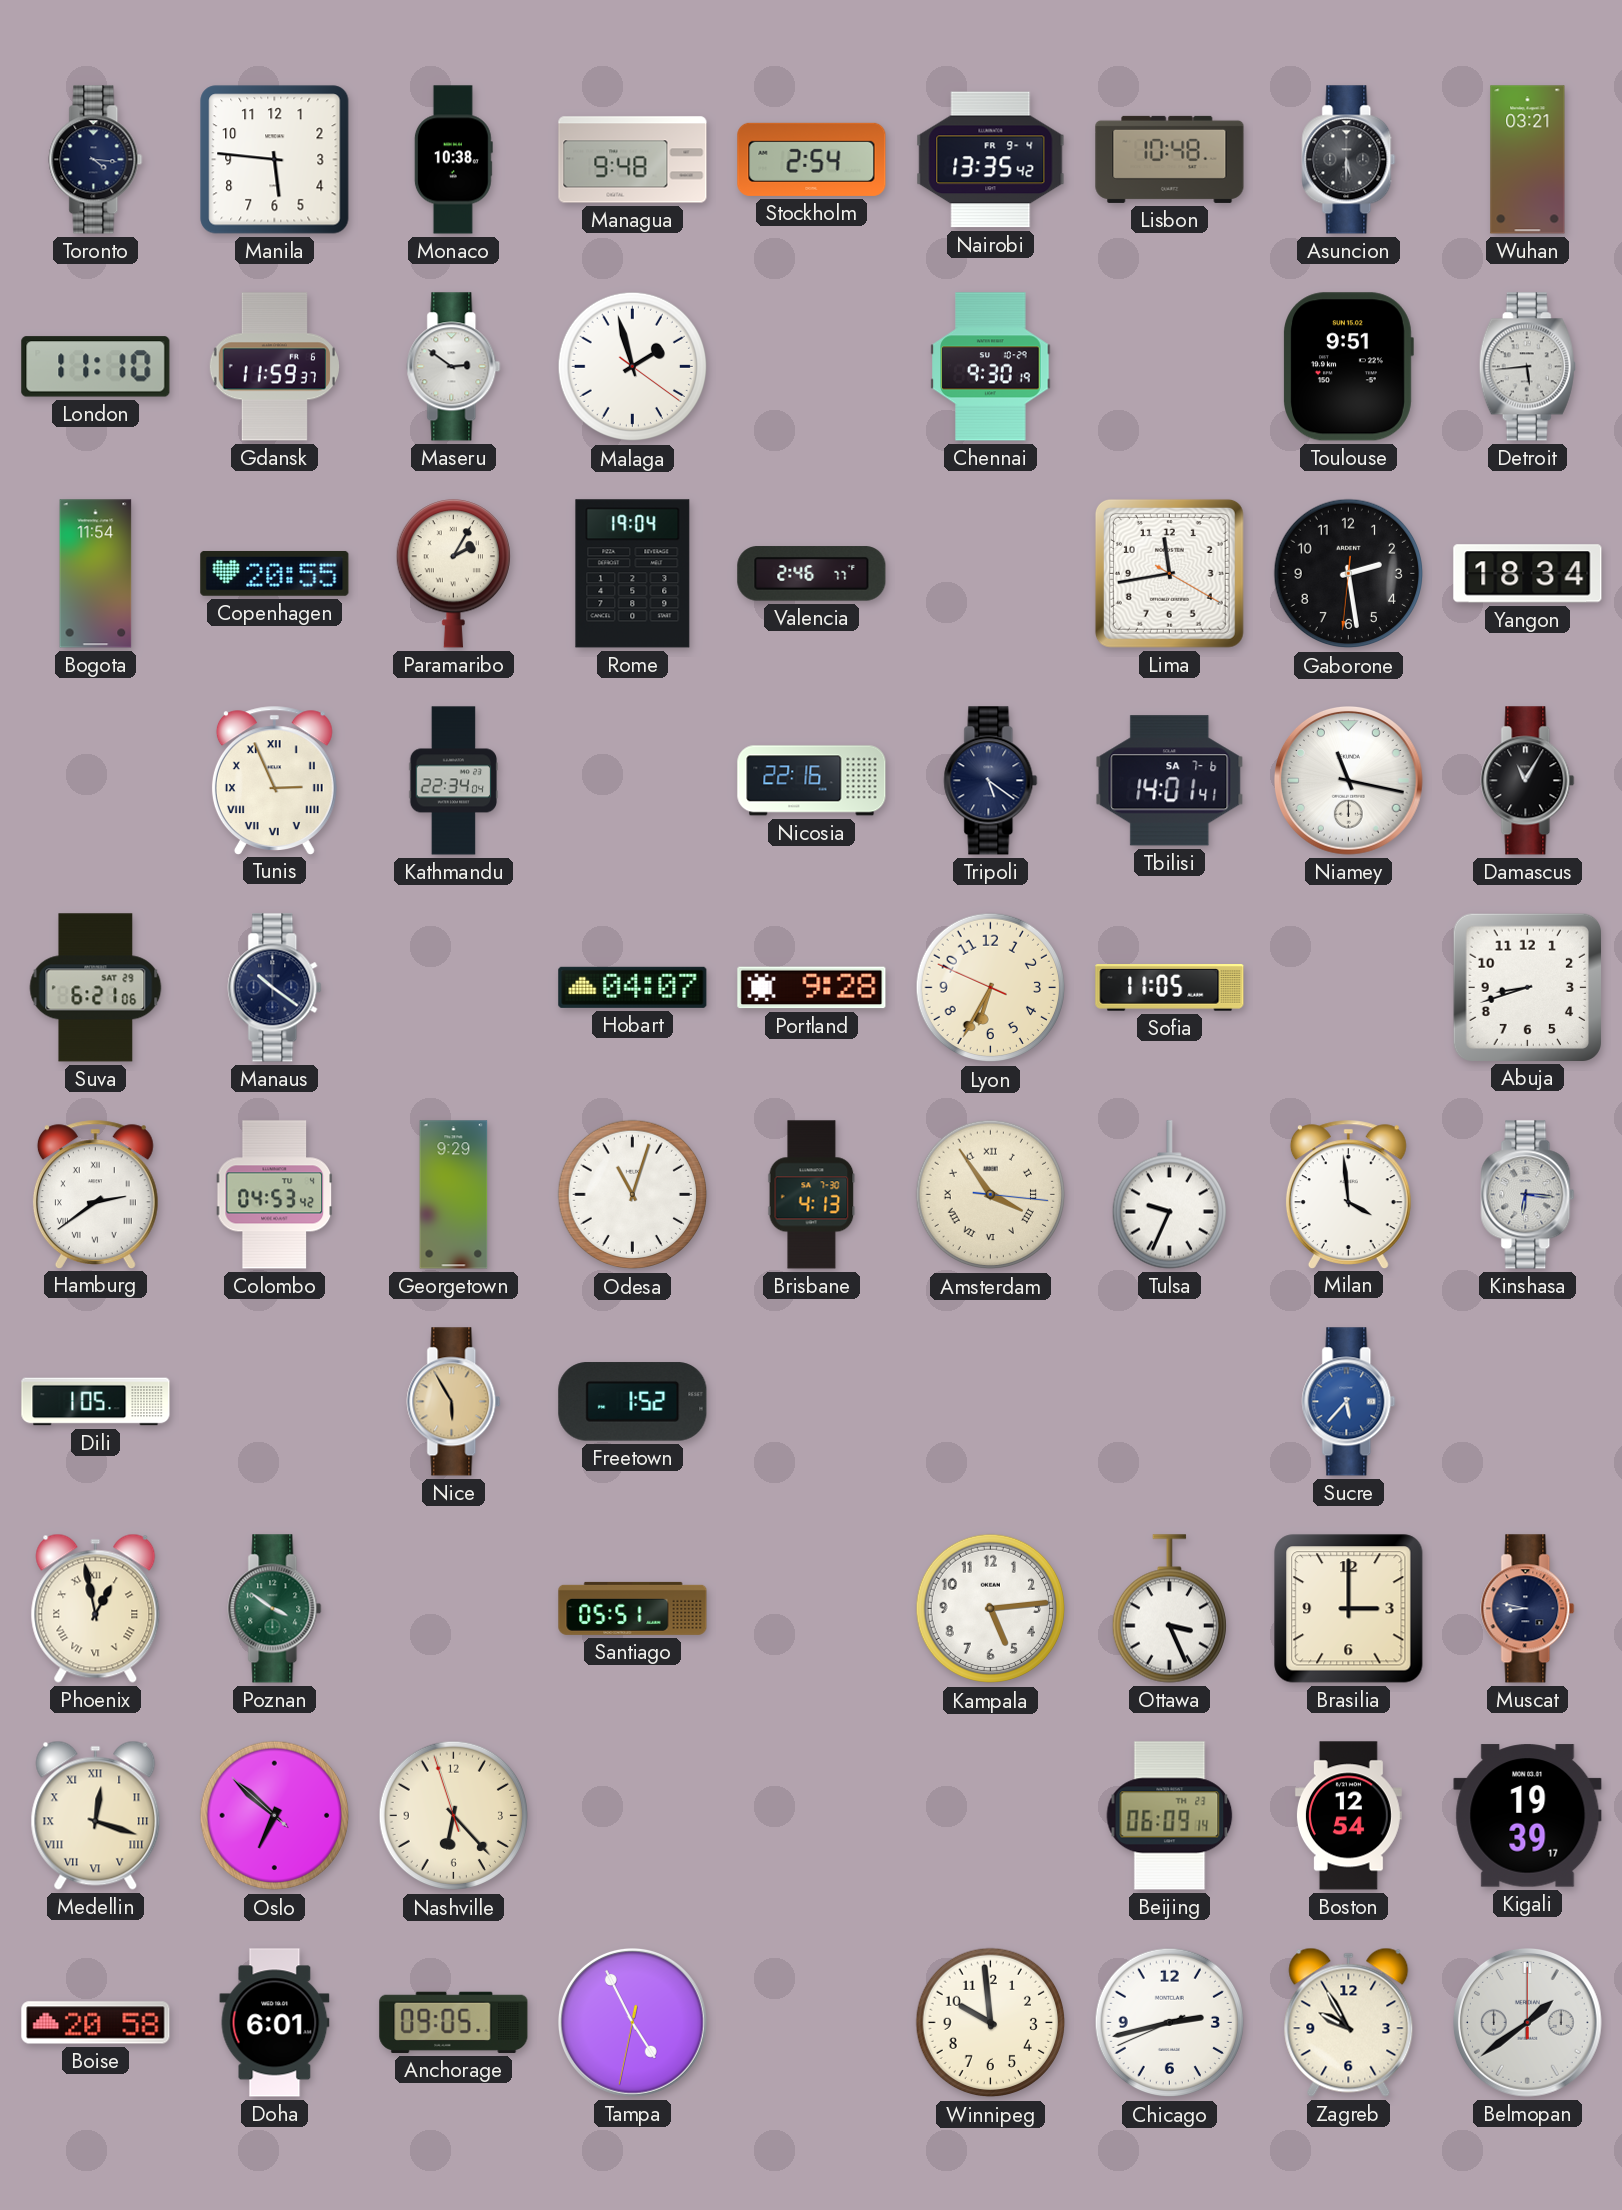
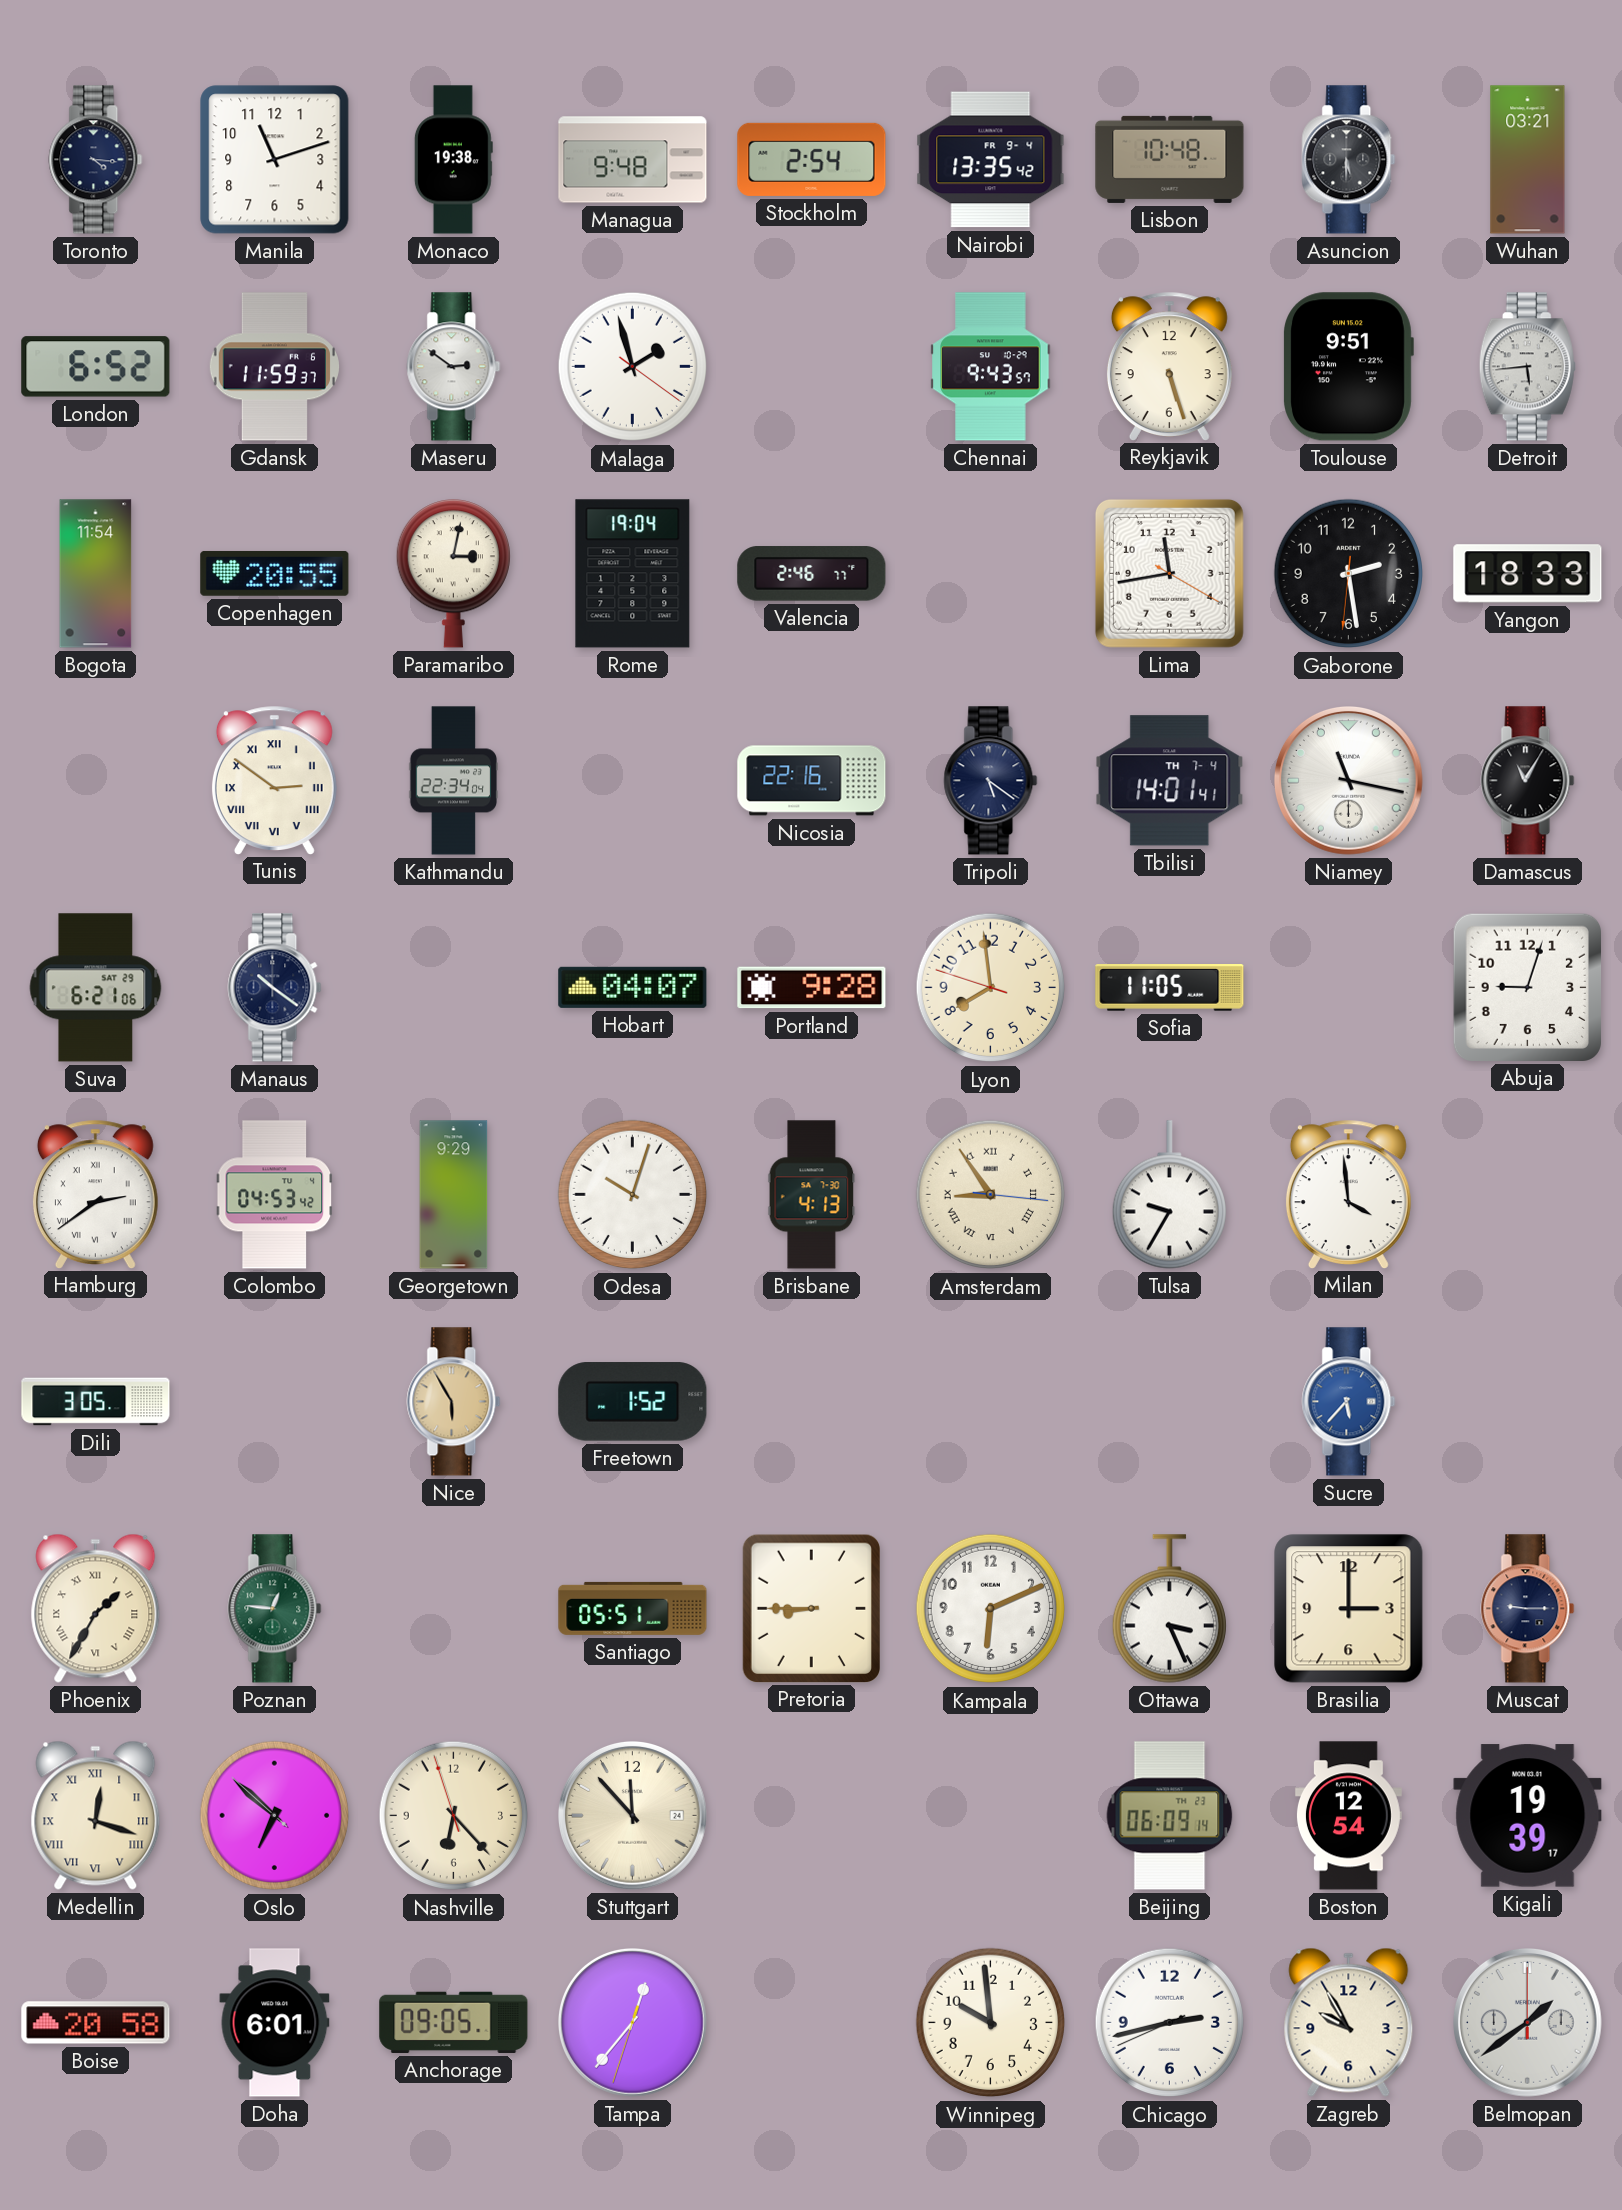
Manila: 5:46 -> 11:12
Monaco: 10:38 -> 19:38
London: 11:10 -> 6:52
Chennai: 9:30 -> 9:43
Reykjavik: none -> 5:27
Paramaribo: 2:05 -> 3:02
Yangon: 18:34 -> 18:33
Tunis: 2:56 -> 2:51
Tbilisi date: SA 7-6 -> TH 7-4
Lyon: 6:34 -> 7:58
Abuja: 8:42 -> 9:03
Odesa: 11:03 -> 10:03
Amsterdam: 3:54 -> 8:54
Tulsa: 9:34 -> 9:35
Kinshasa: 6:16 -> none
Dili: 1:05 -> 3:05
Phoenix: 12:58 -> 1:35
Poznan: 3:51 -> 12:46
Pretoria: none -> 8:45
Kampala: 5:14 -> 6:11
Muscat: 8:47 -> 9:15
Stuttgart: none -> 11:53
Tampa: 4:55 -> 12:36
